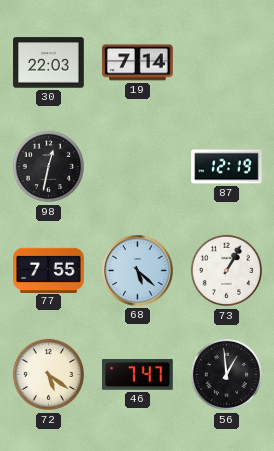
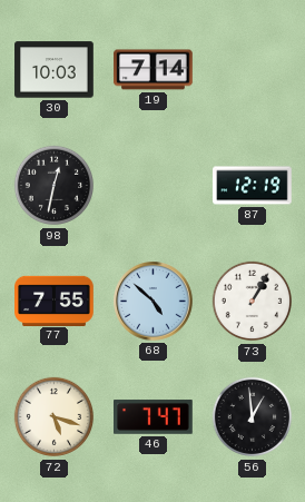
30: 22:03 -> 10:03
68: 5:22 -> 4:52
72: 5:21 -> 5:18
